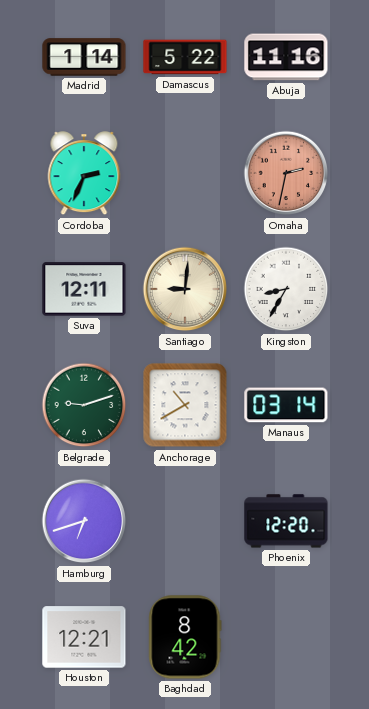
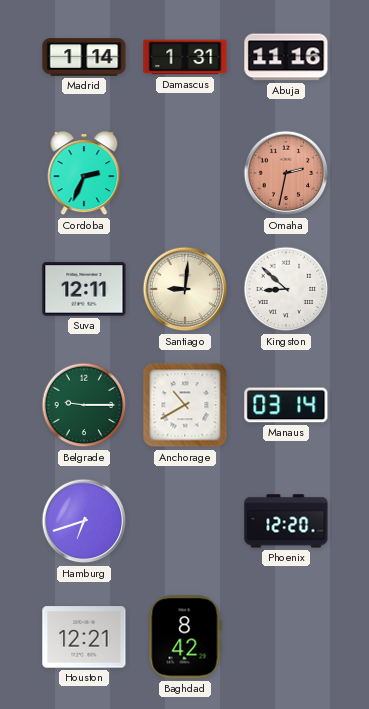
Damascus: 5:22 -> 1:31
Kingston: 8:35 -> 8:52
Belgrade: 9:12 -> 9:15
